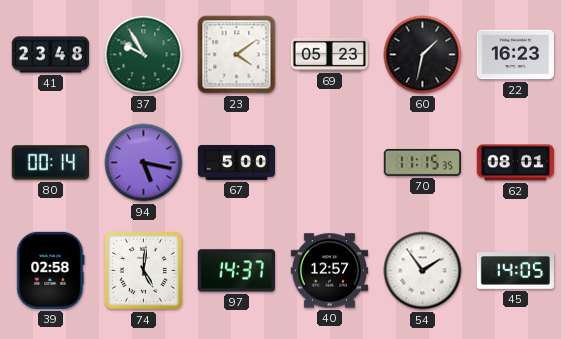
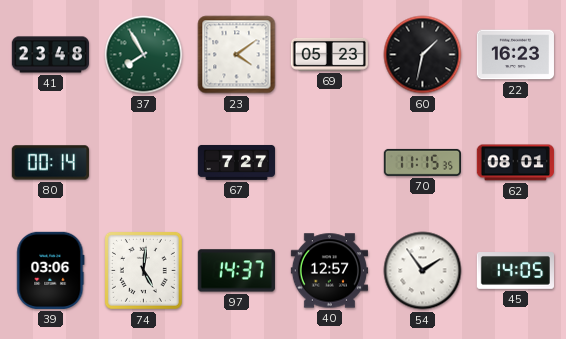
37: 9:55 -> 7:55
94: 5:17 -> none
67: 5:00 -> 7:27
39: 02:58 -> 03:06
